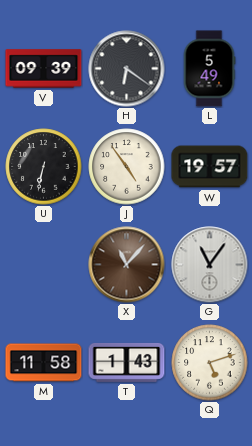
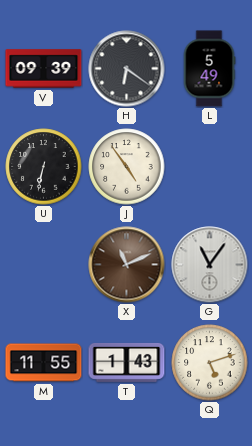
W: 19:57 -> none
X: 11:07 -> 11:11
M: 11:58 -> 11:55
